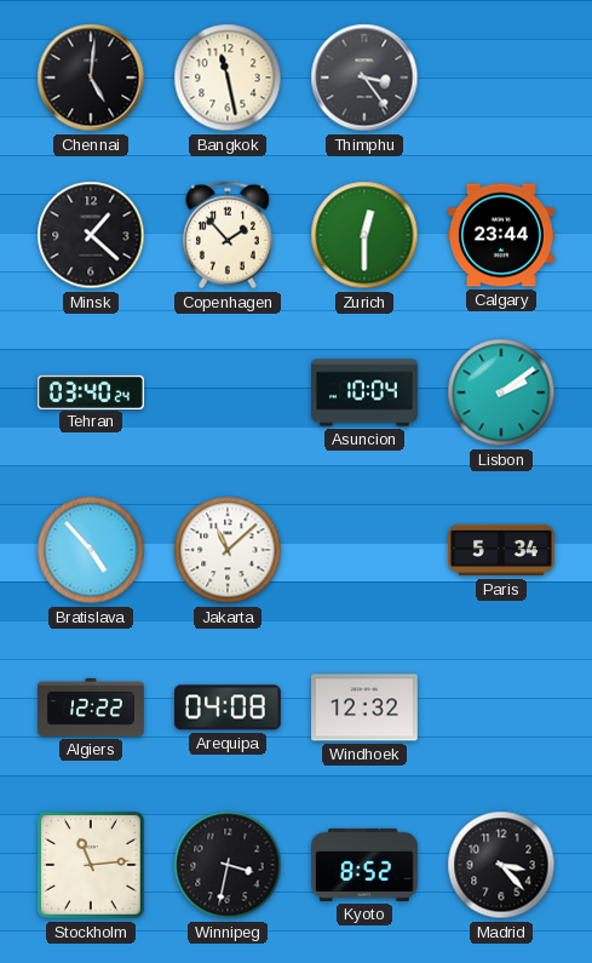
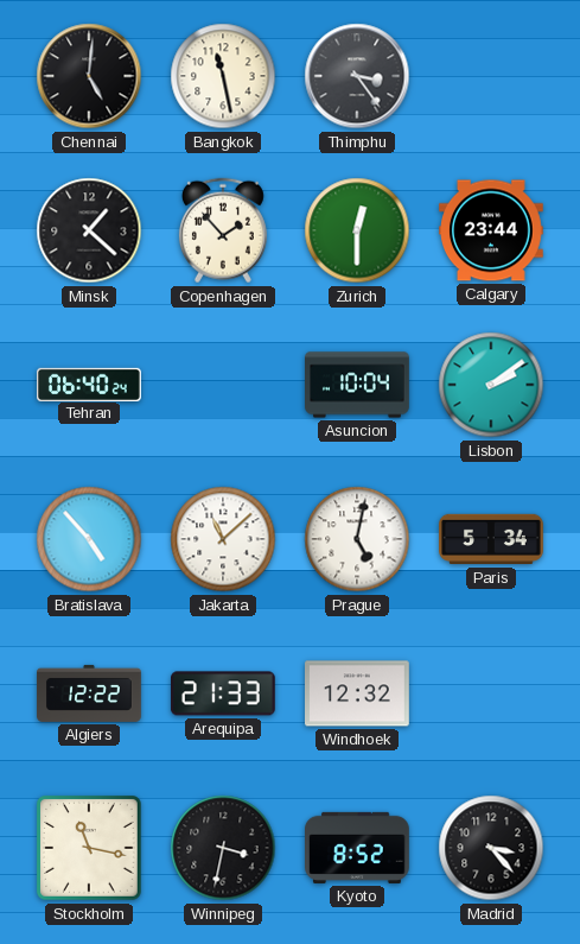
Tehran: 03:40 -> 06:40
Prague: none -> 5:02
Arequipa: 04:08 -> 21:33
Stockholm: 11:14 -> 11:17
